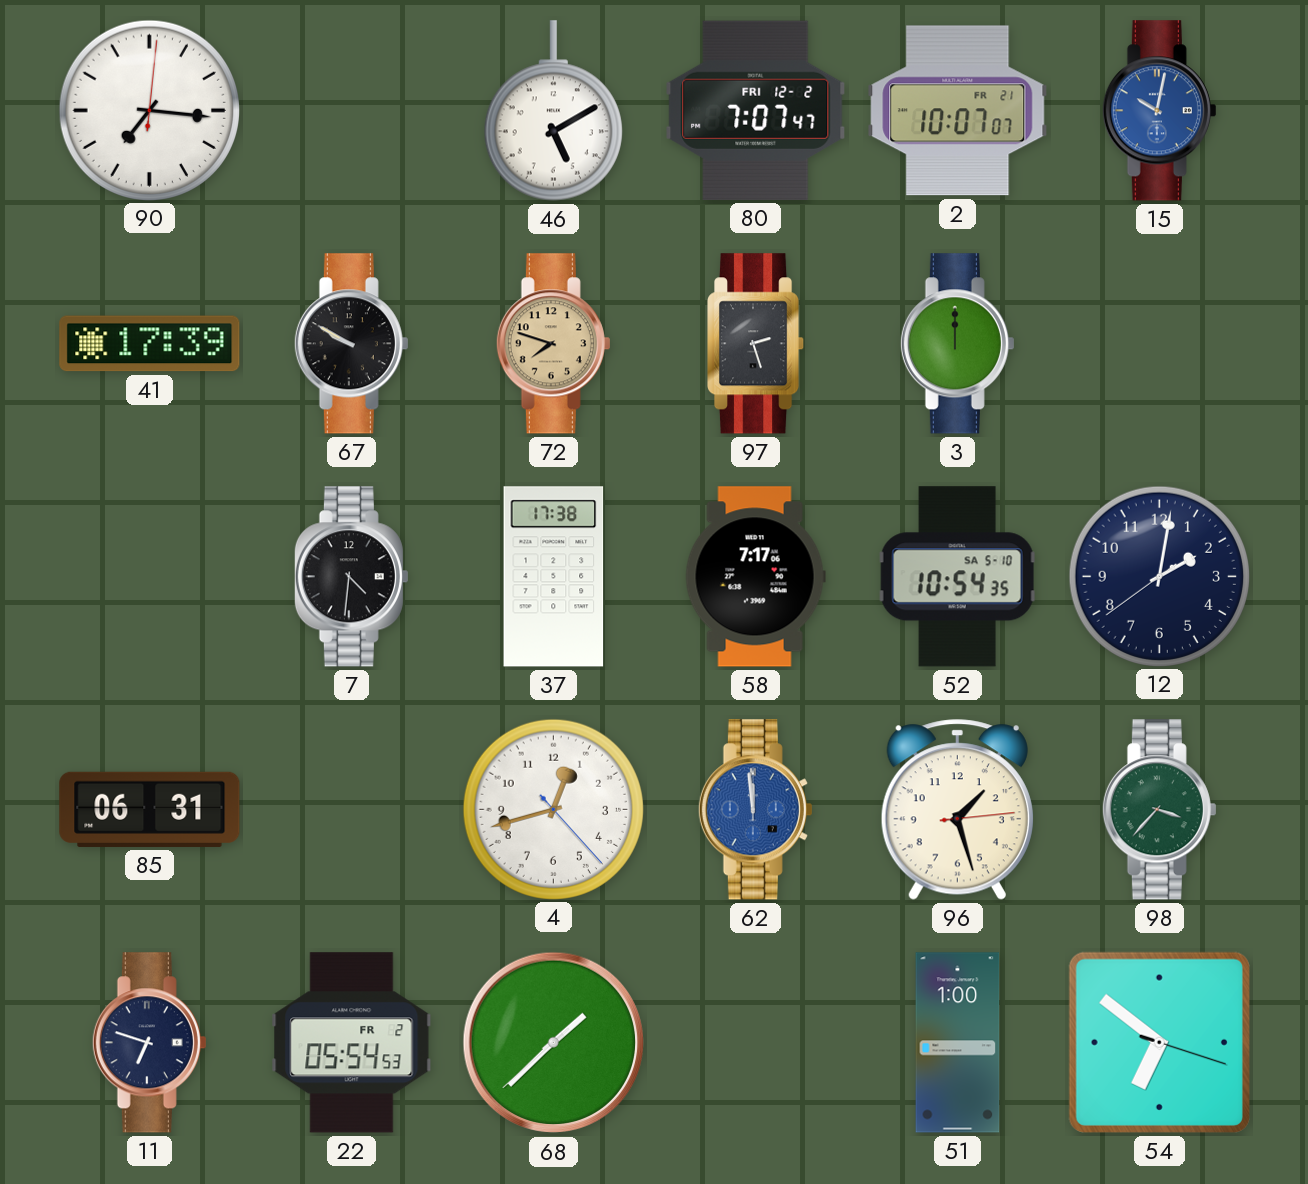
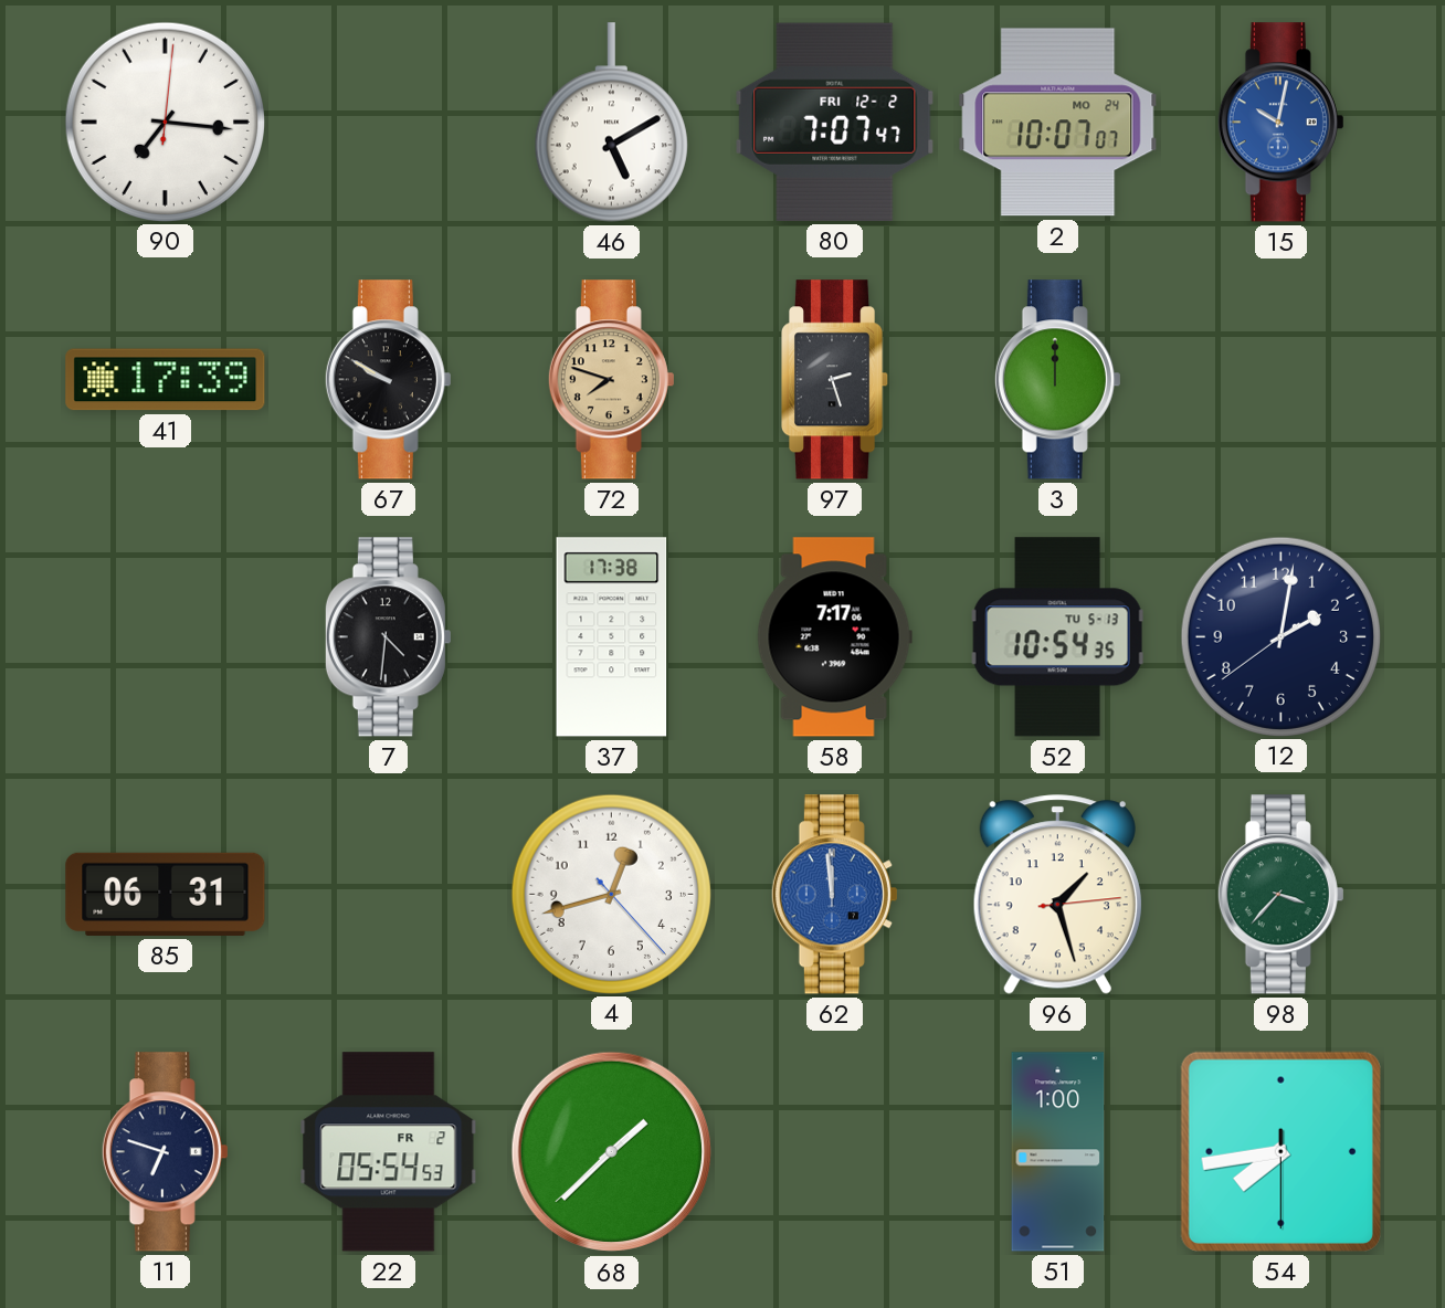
2 date: FR 21 -> MO 24
52 date: SA 5-10 -> TU 5-13
54: 6:51 -> 7:43
